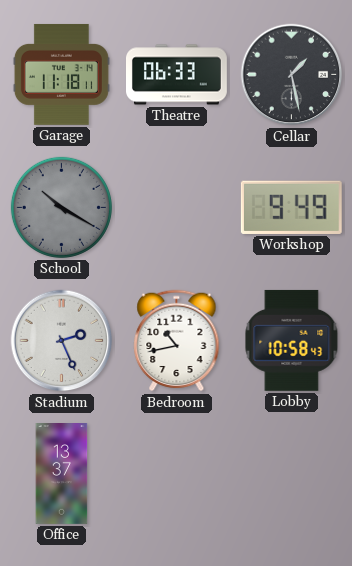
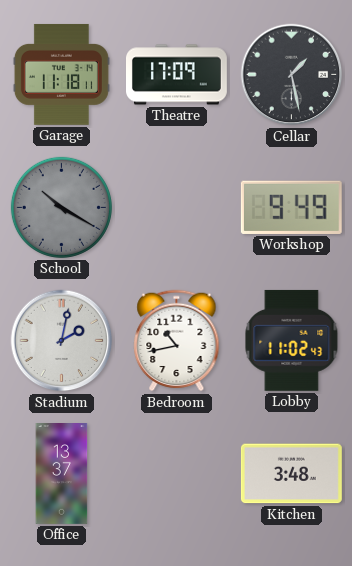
Theatre: 06:33 -> 17:09
Stadium: 2:26 -> 2:02
Lobby: 10:58 -> 11:02
Kitchen: none -> 3:48
